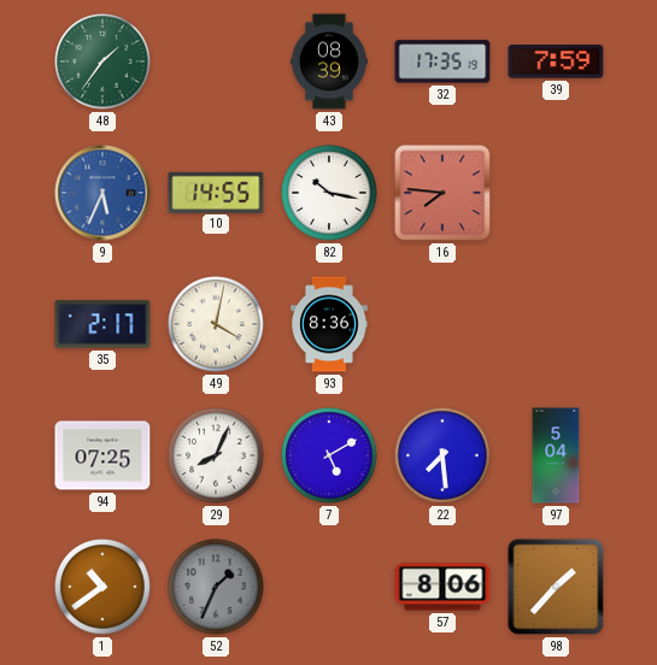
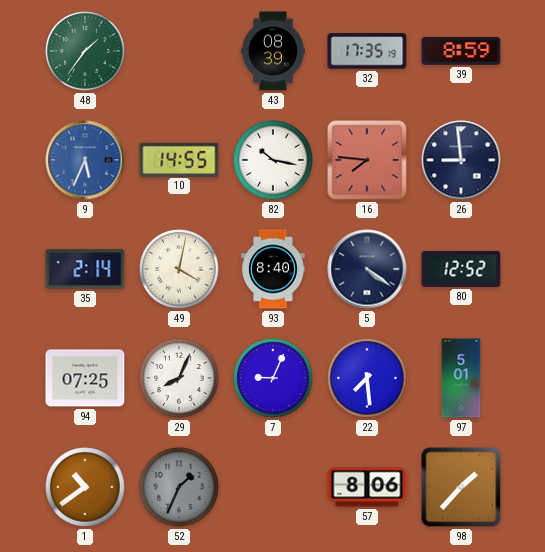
39: 7:59 -> 8:59
26: none -> 8:59
35: 2:17 -> 2:14
93: 8:36 -> 8:40
5: none -> 4:21
80: none -> 12:52
7: 5:10 -> 9:04
97: 5:04 -> 5:01
